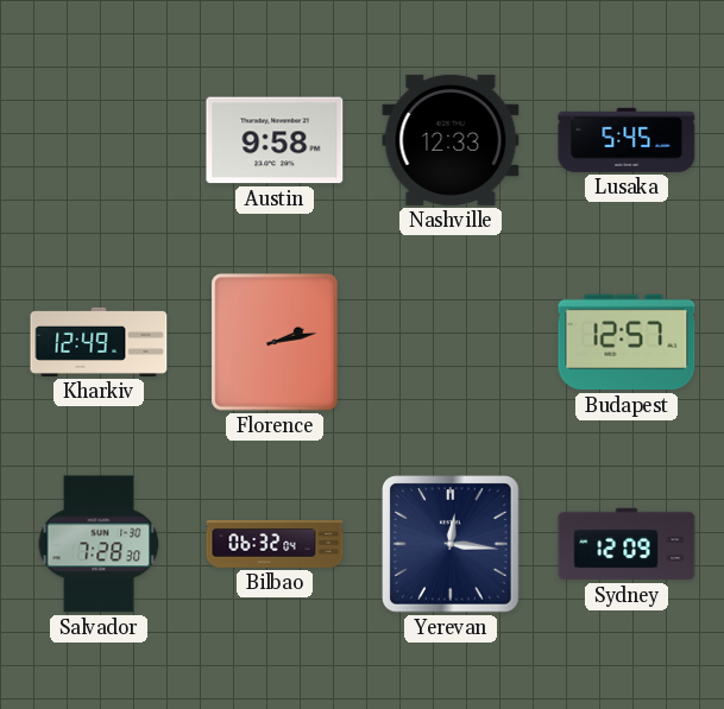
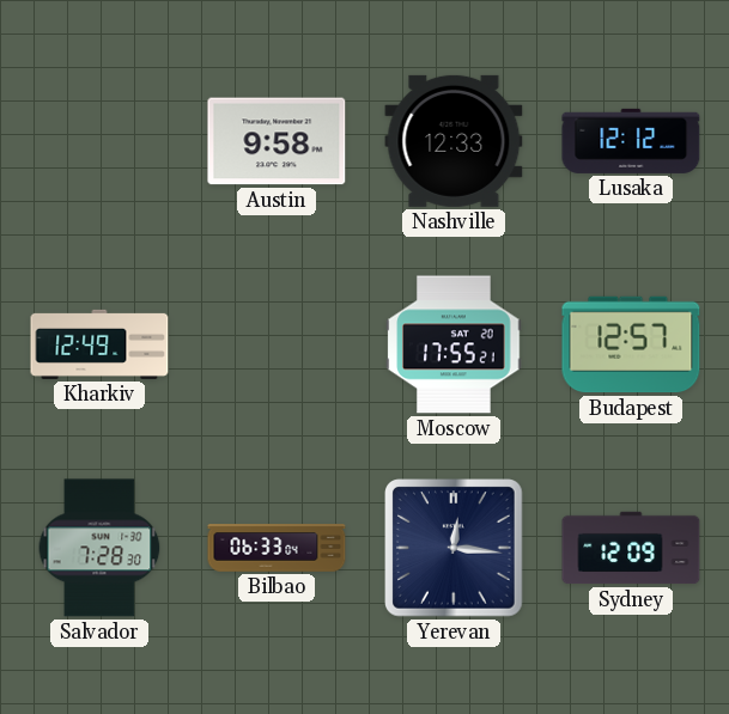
Lusaka: 5:45 -> 12:12
Florence: 2:13 -> none
Moscow: none -> 17:55
Bilbao: 06:32 -> 06:33
